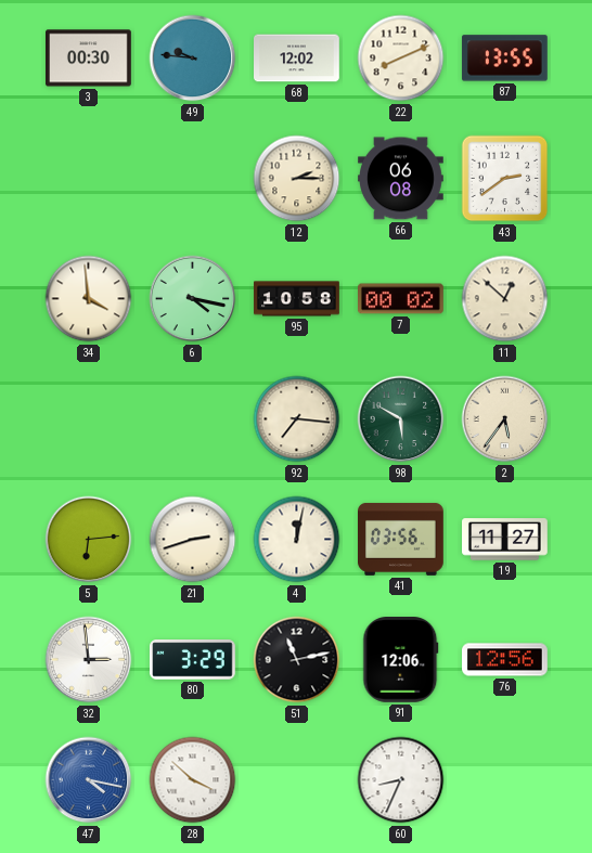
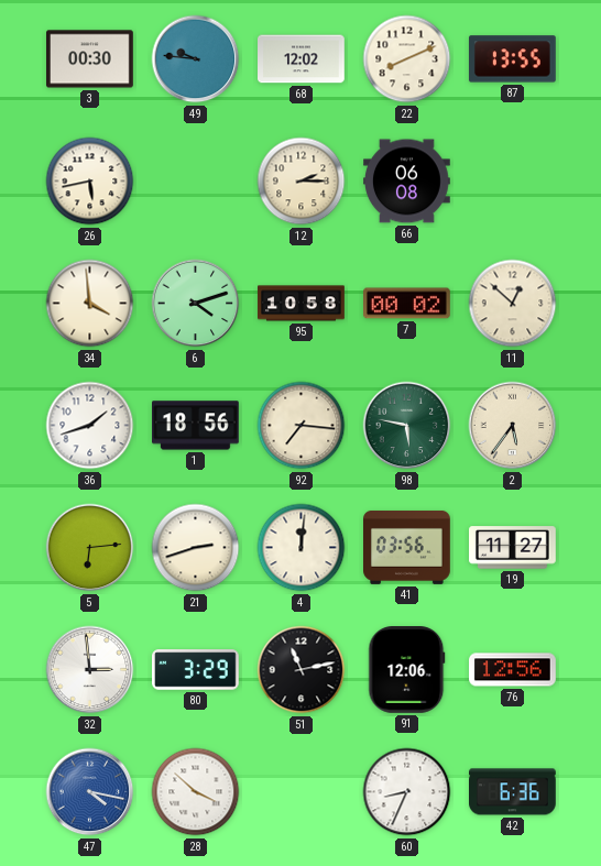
26: none -> 5:43
43: 2:39 -> none
6: 4:17 -> 4:12
36: none -> 1:42
1: none -> 18:56
98: 5:50 -> 5:47
4: 12:02 -> 12:01
42: none -> 6:36
